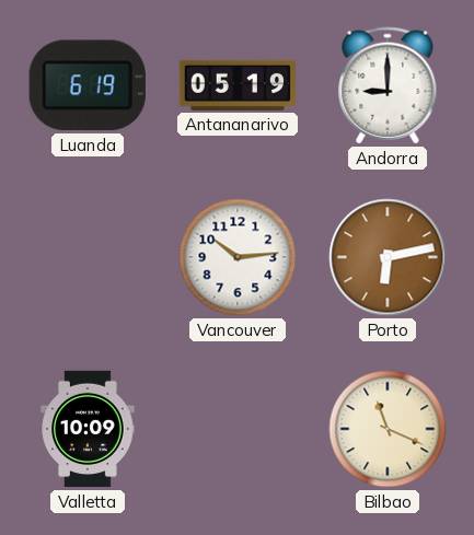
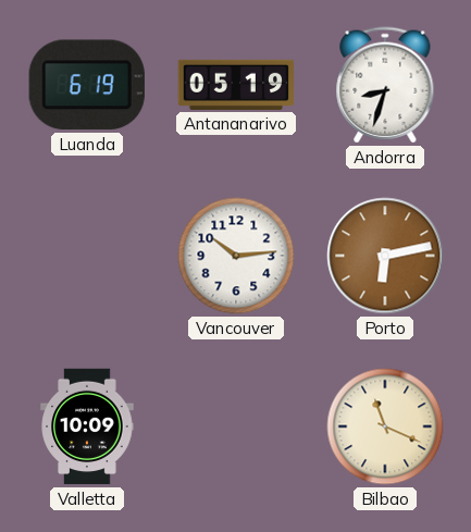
Andorra: 9:00 -> 8:33
